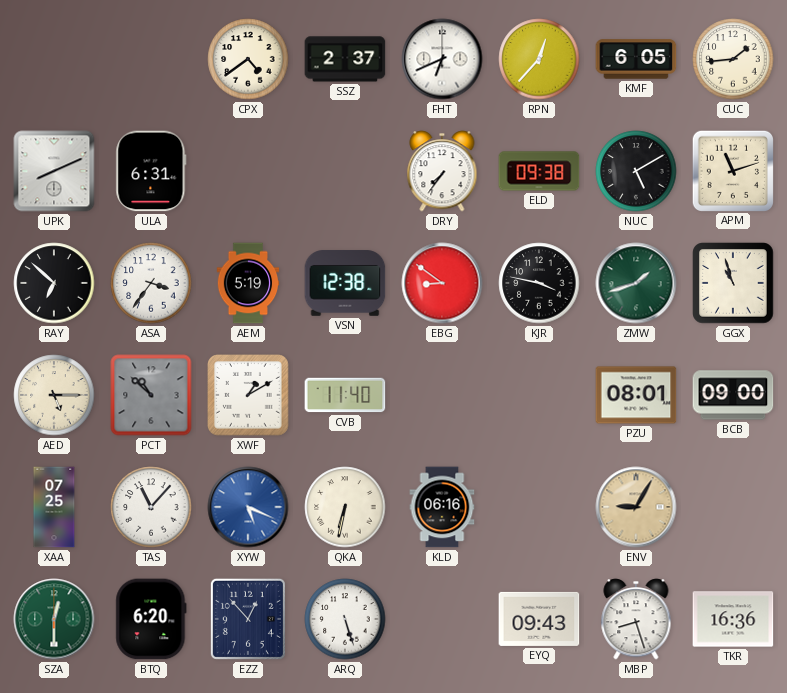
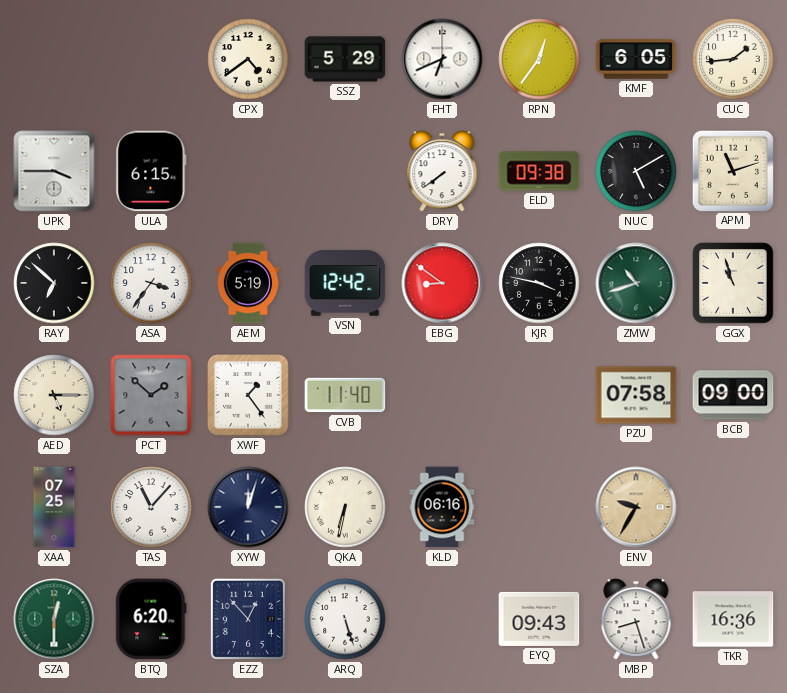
SSZ: 2:37 -> 5:29
RPN: 12:37 -> 12:36
UPK: 8:11 -> 3:45
ULA: 6:31 -> 6:15
DRY: 7:36 -> 7:39
VSN: 12:38 -> 12:42
ZMW: 1:42 -> 10:42
PCT: 10:52 -> 1:52
XWF: 1:10 -> 1:24
PZU: 08:01 -> 07:58
XYW: 5:19 -> 12:03
XYW dial: blue -> navy
ENV: 9:05 -> 9:35
